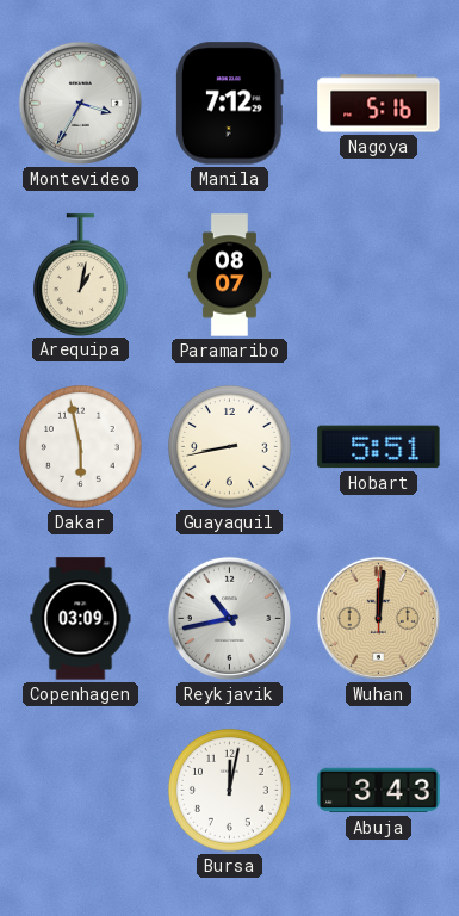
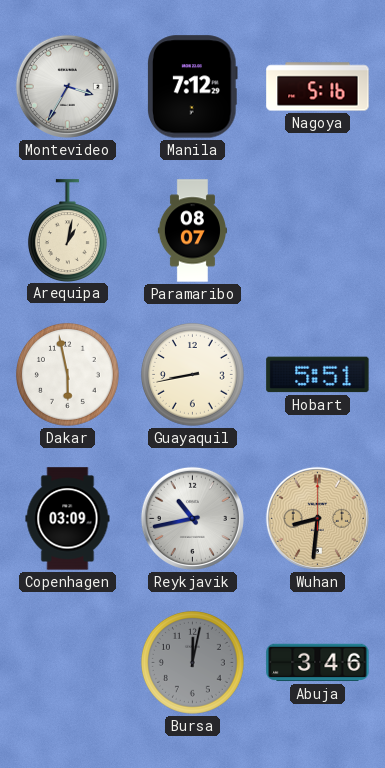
Wuhan: 12:01 -> 8:31
Bursa dial: white -> grey
Abuja: 3:43 -> 3:46
